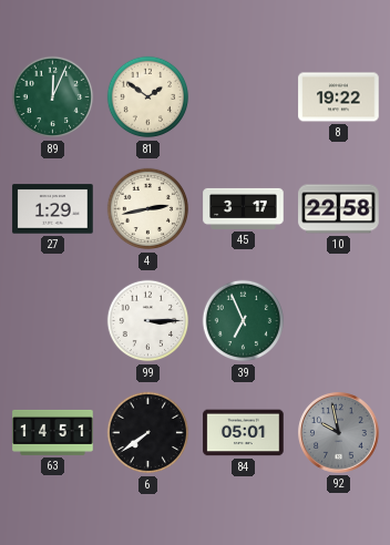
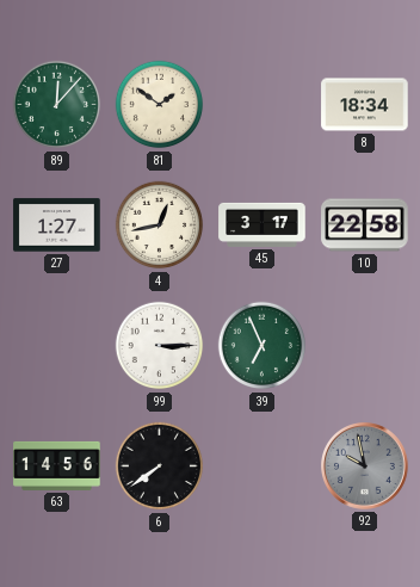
89: 12:04 -> 12:07
8: 19:22 -> 18:34
27: 1:29 -> 1:27
4: 2:43 -> 12:43
63: 14:51 -> 14:56
84: 05:01 -> none
